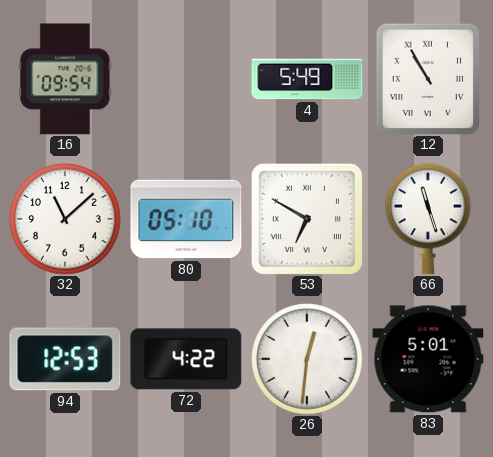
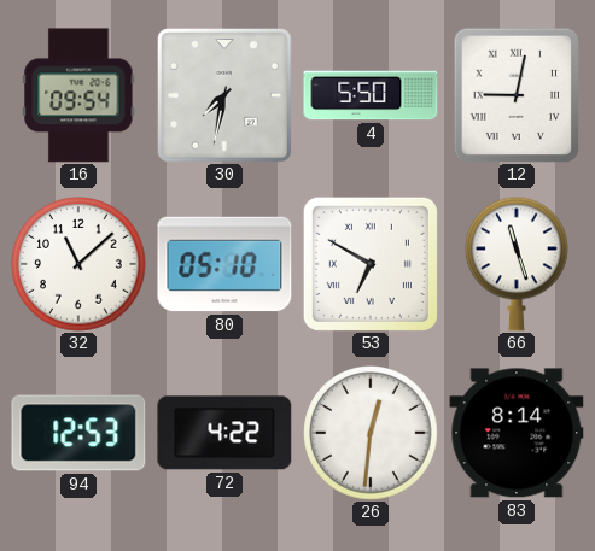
30: none -> 7:32
4: 5:49 -> 5:50
12: 10:55 -> 9:02
83: 5:01 -> 8:14
